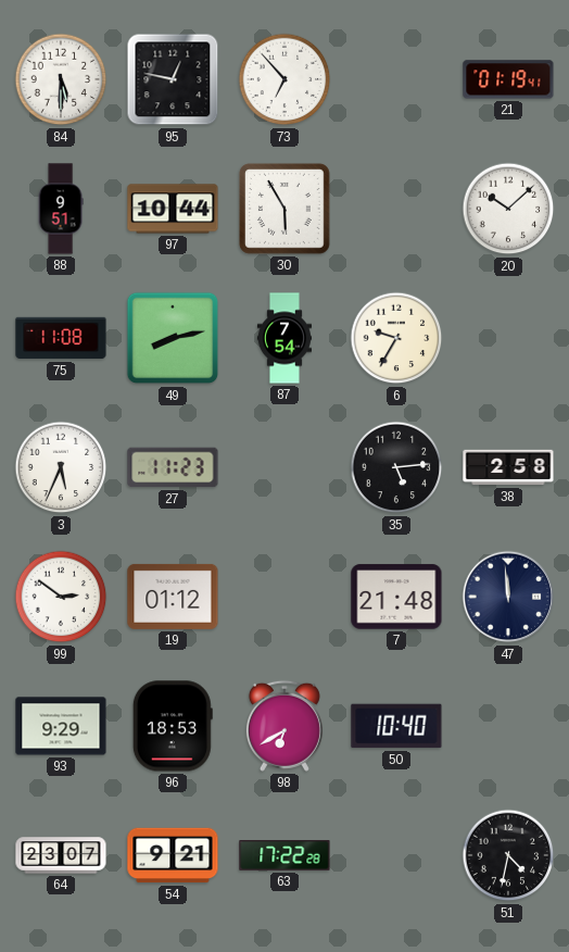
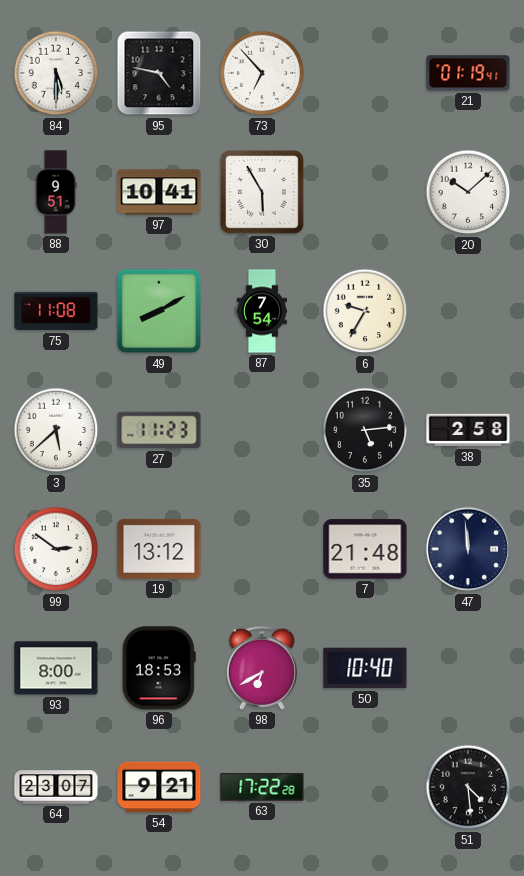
95: 12:47 -> 4:47
97: 10:44 -> 10:41
49: 8:13 -> 8:10
3: 5:34 -> 5:38
19: 01:12 -> 13:12
93: 9:29 -> 8:00
51: 4:32 -> 4:29
